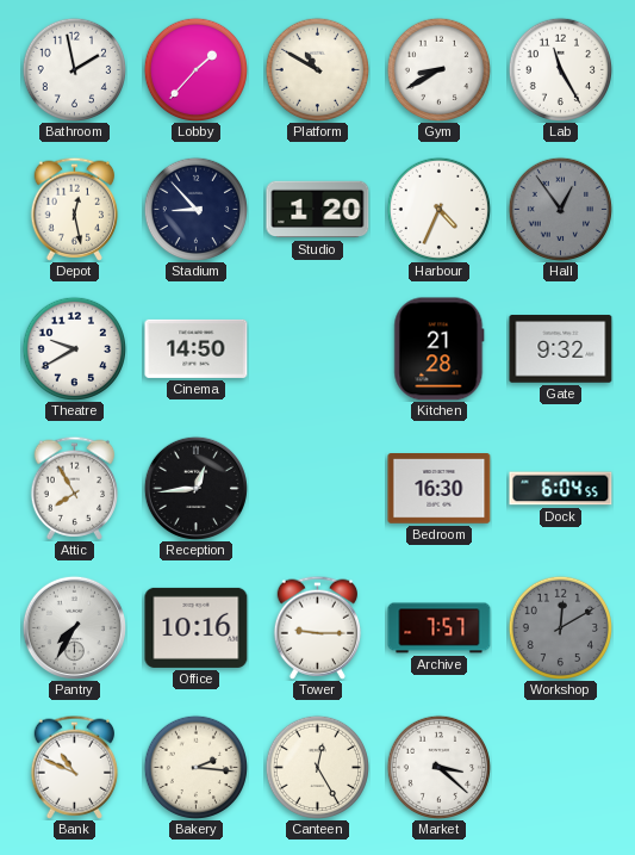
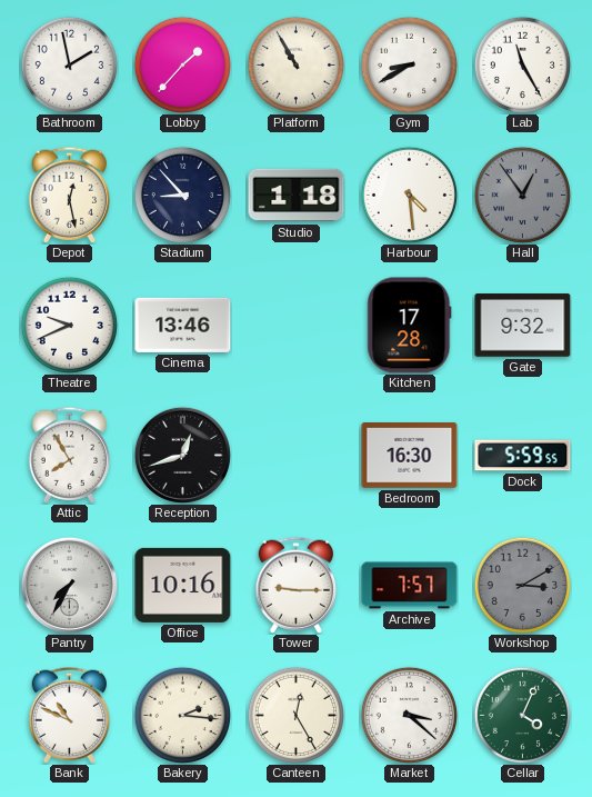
Platform: 10:50 -> 10:55
Studio: 1:20 -> 1:18
Harbour: 4:34 -> 4:29
Theatre: 9:40 -> 9:41
Cinema: 14:50 -> 13:46
Kitchen: 21:28 -> 17:28
Reception: 12:44 -> 12:42
Dock: 6:04 -> 5:59
Workshop: 12:10 -> 3:10
Cellar: none -> 4:04
